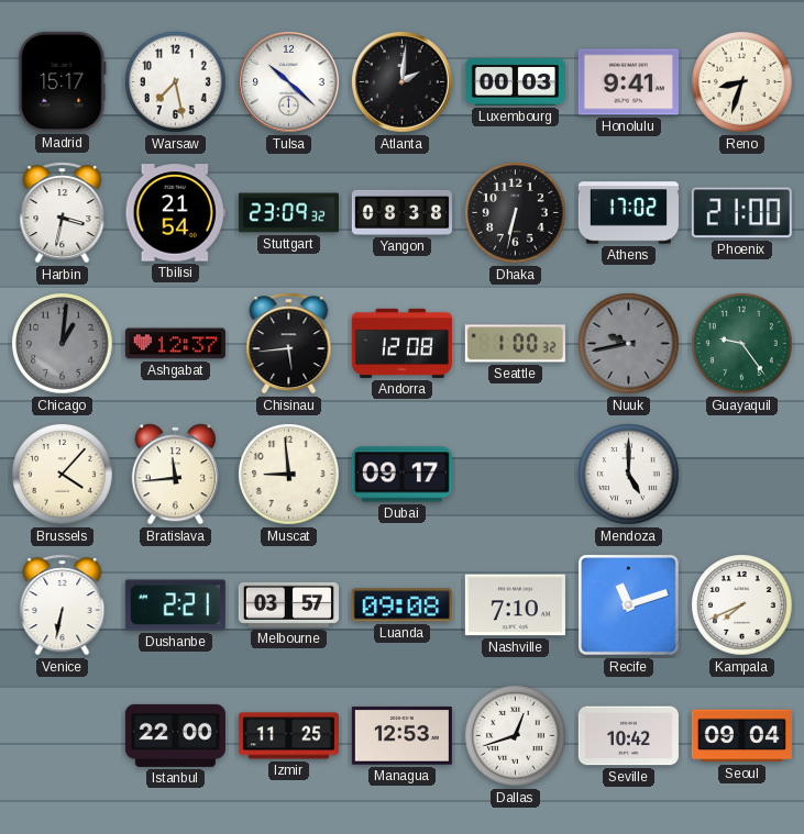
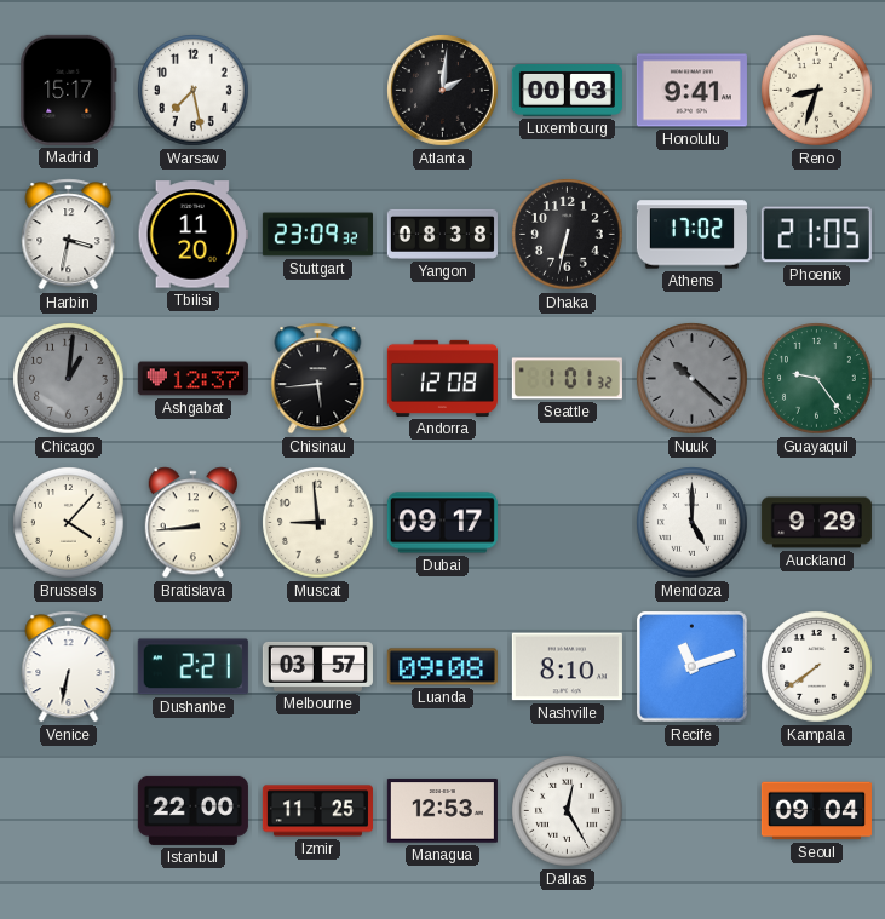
Tulsa: 10:22 -> none
Tbilisi: 21:54 -> 11:20
Phoenix: 21:00 -> 21:05
Seattle: 1:00 -> 1:01
Nuuk: 9:43 -> 10:22
Bratislava: 11:44 -> 8:44
Auckland: none -> 9:29
Nashville: 7:10 -> 8:10
Kampala: 7:41 -> 7:39
Dallas: 12:42 -> 12:25
Seville: 10:42 -> none
